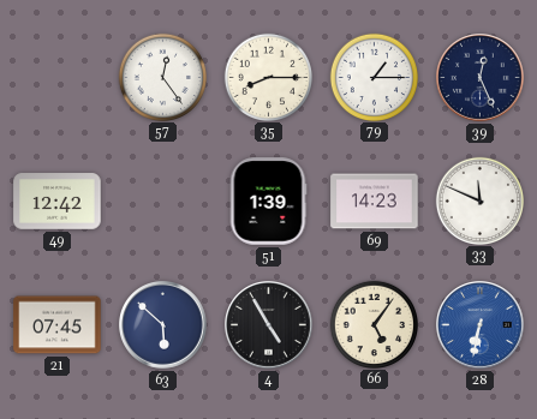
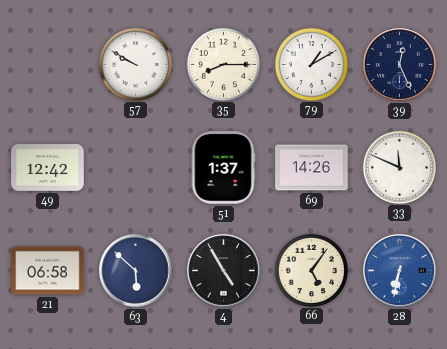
57: 12:24 -> 9:50
79: 1:15 -> 1:10
51: 1:39 -> 1:37
69: 14:23 -> 14:26
21: 07:45 -> 06:58
